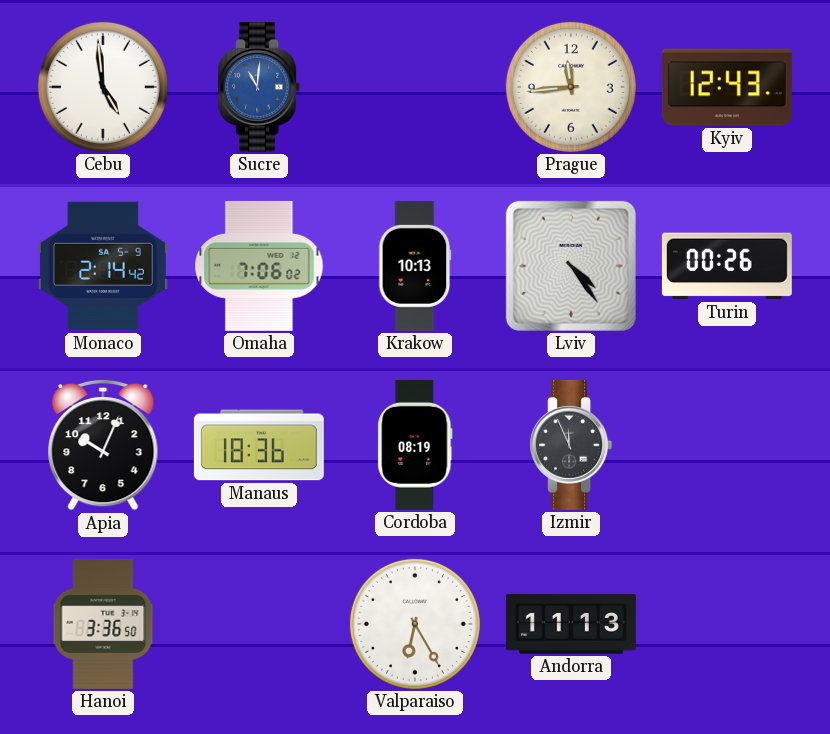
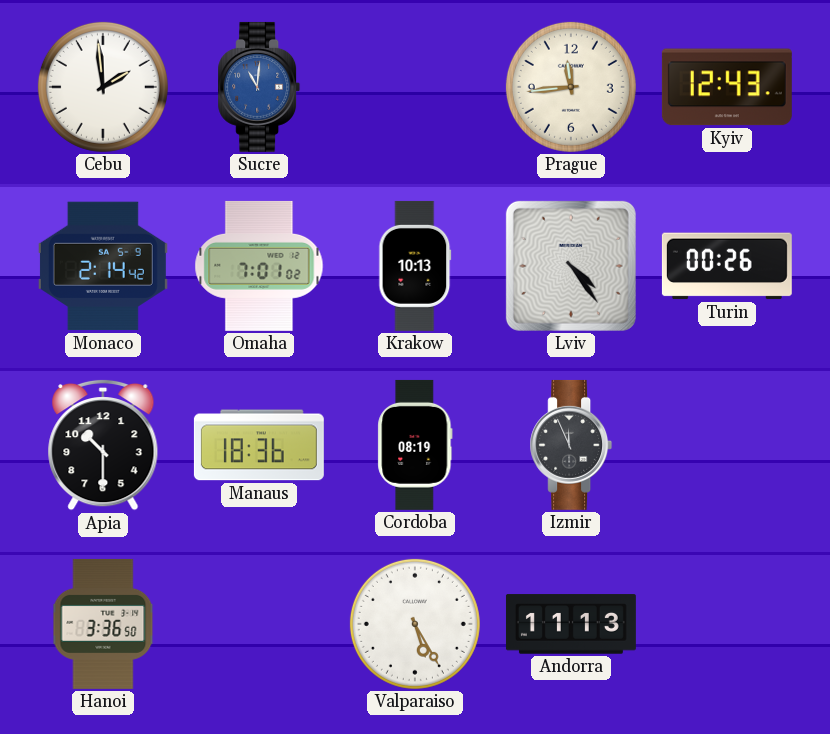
Cebu: 4:59 -> 1:59
Omaha: 7:06 -> 7:01
Apia: 10:04 -> 10:30
Valparaiso: 6:25 -> 5:25
